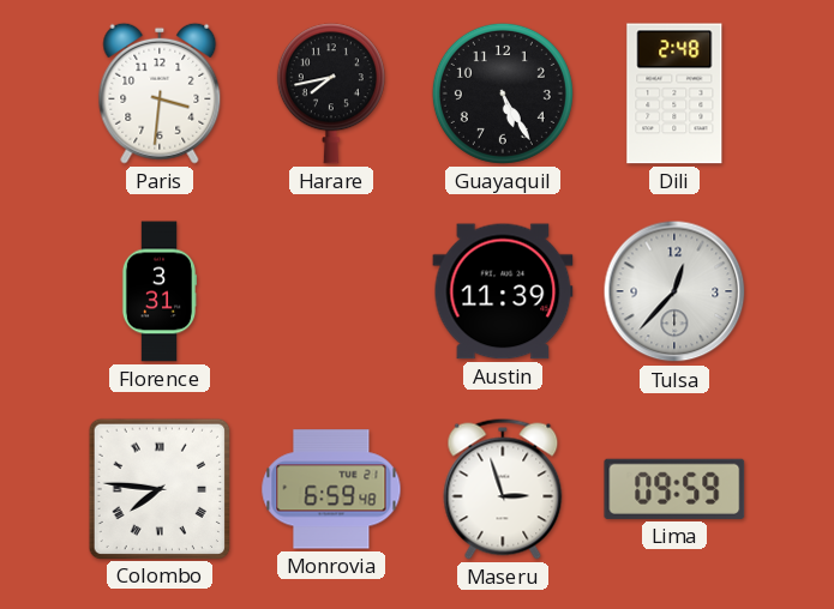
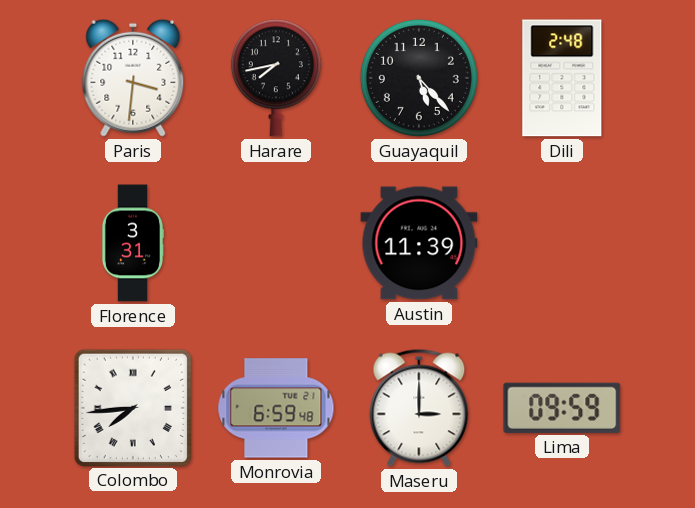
Guayaquil: 5:25 -> 5:23
Tulsa: 12:37 -> none
Colombo: 7:46 -> 7:44
Maseru: 2:57 -> 3:00
